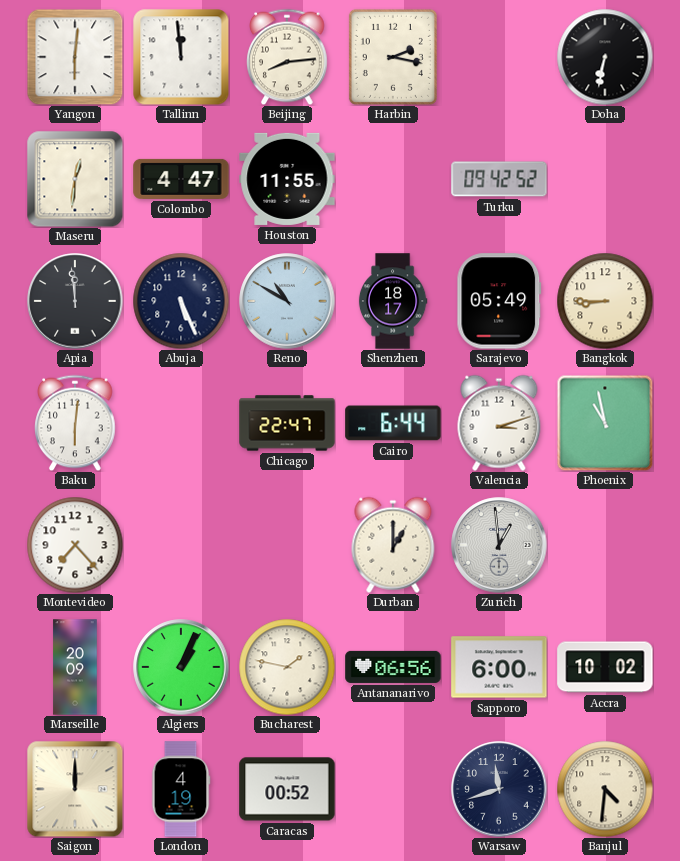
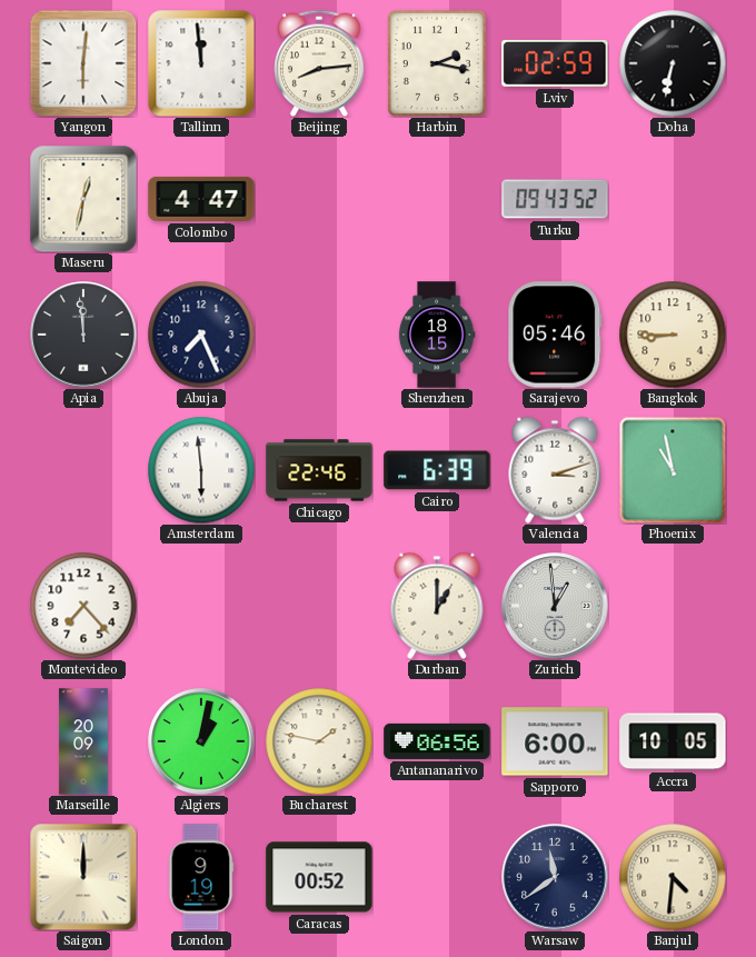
Lviv: none -> 02:59
Maseru: 12:31 -> 12:32
Houston: 11:55 -> none
Turku: 09:42 -> 09:43
Abuja: 5:26 -> 7:26
Reno: 10:50 -> none
Shenzhen: 18:17 -> 18:15
Sarajevo: 05:49 -> 05:46
Baku: 6:01 -> none
Amsterdam: none -> 5:59
Chicago: 22:47 -> 22:46
Cairo: 6:44 -> 6:39
Algiers: 1:04 -> 1:02
Accra: 10:02 -> 10:05
London: 4:19 -> 9:19
Warsaw: 11:42 -> 11:39
